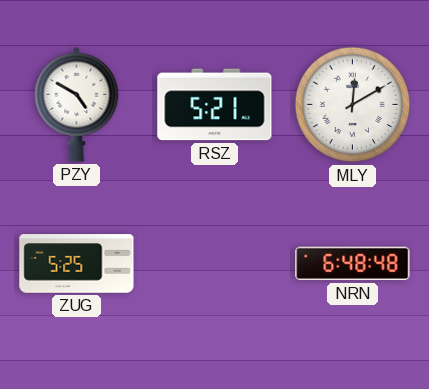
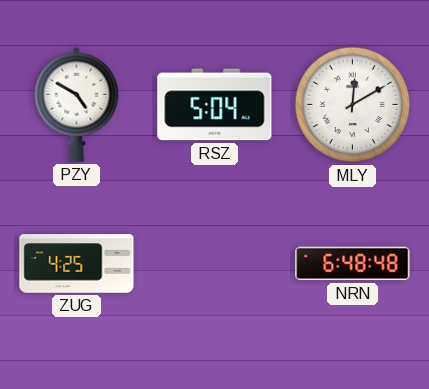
RSZ: 5:21 -> 5:04
ZUG: 5:25 -> 4:25
